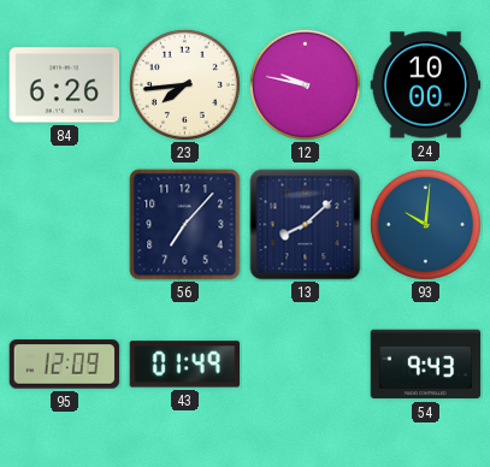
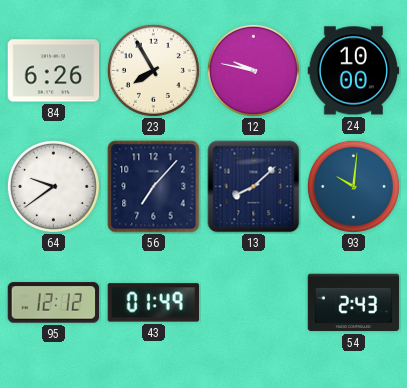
23: 7:44 -> 7:55
64: none -> 9:39
95: 12:09 -> 12:12
54: 9:43 -> 2:43
